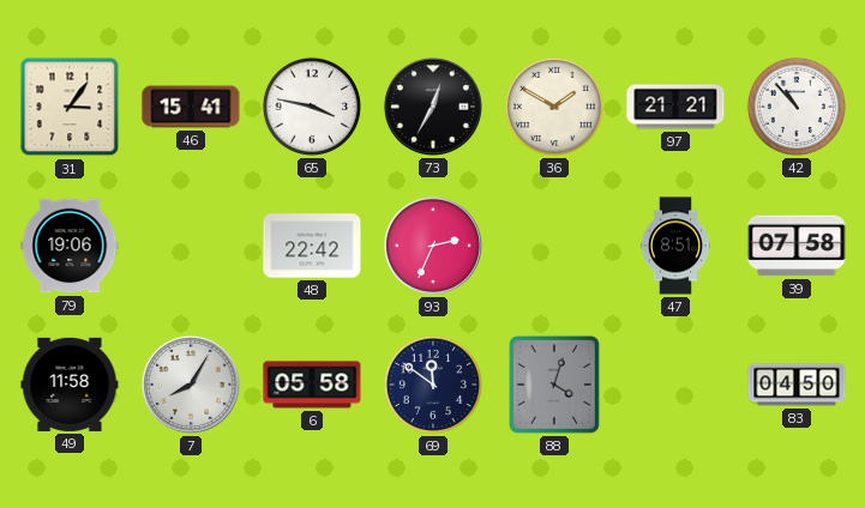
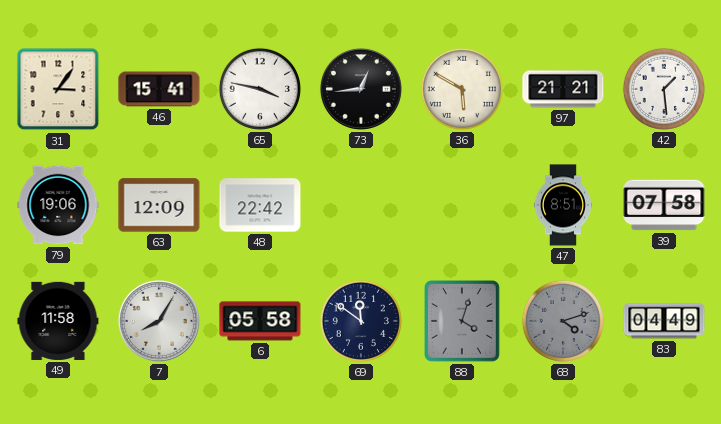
73: 12:35 -> 12:44
36: 1:50 -> 5:50
42: 10:53 -> 1:29
63: none -> 12:09
93: 2:34 -> none
68: none -> 4:12
83: 04:50 -> 04:49
